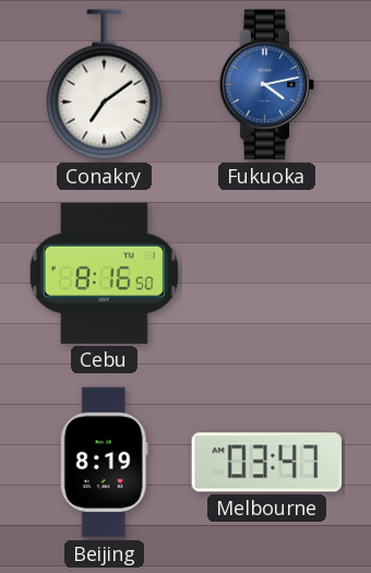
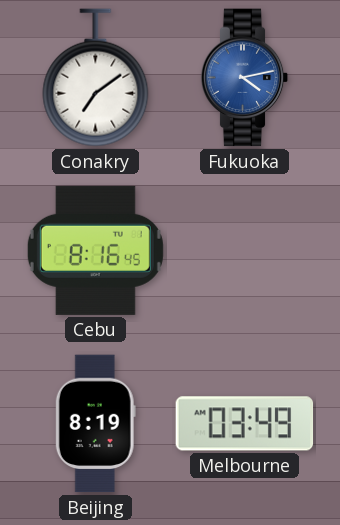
Cebu: 8:16:50 -> 8:16:45
Melbourne: 03:47 -> 03:49
